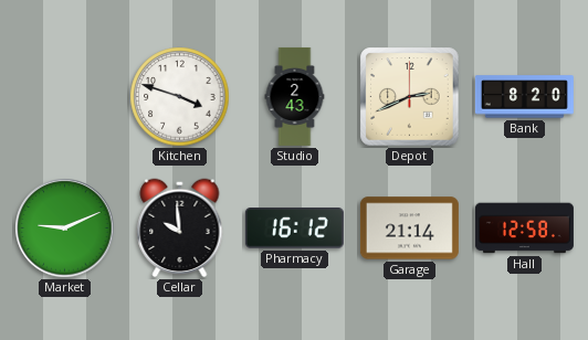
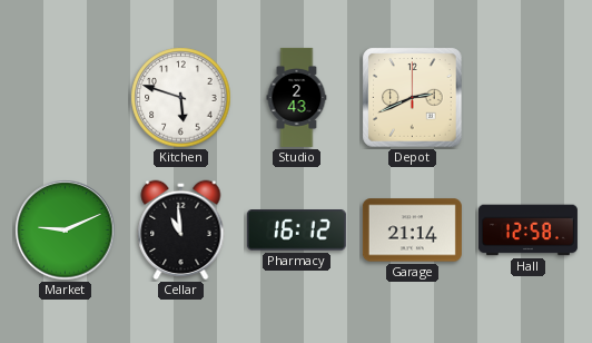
Kitchen: 3:48 -> 5:48
Bank: 8:20 -> none
Cellar: 9:59 -> 10:59
